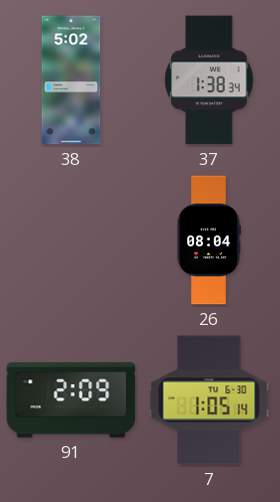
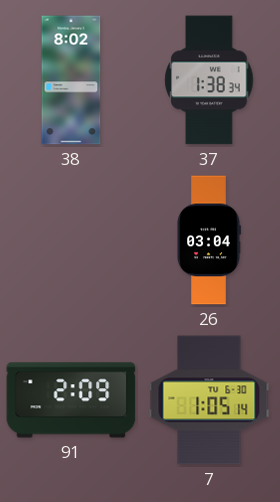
38: 5:02 -> 8:02
26: 08:04 -> 03:04
